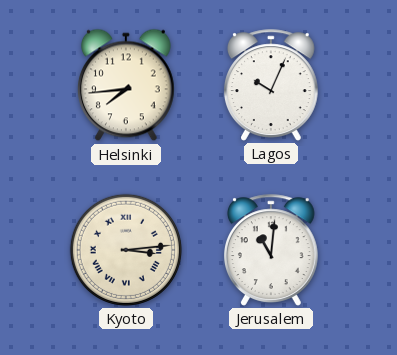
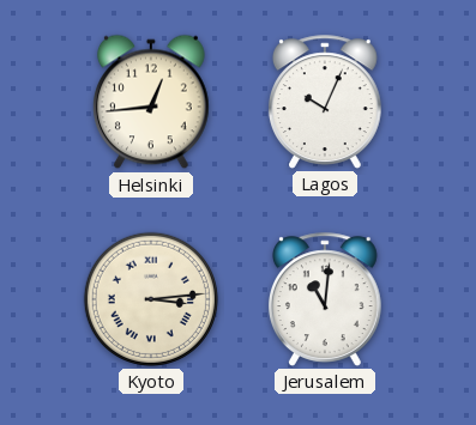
Helsinki: 7:44 -> 12:44
